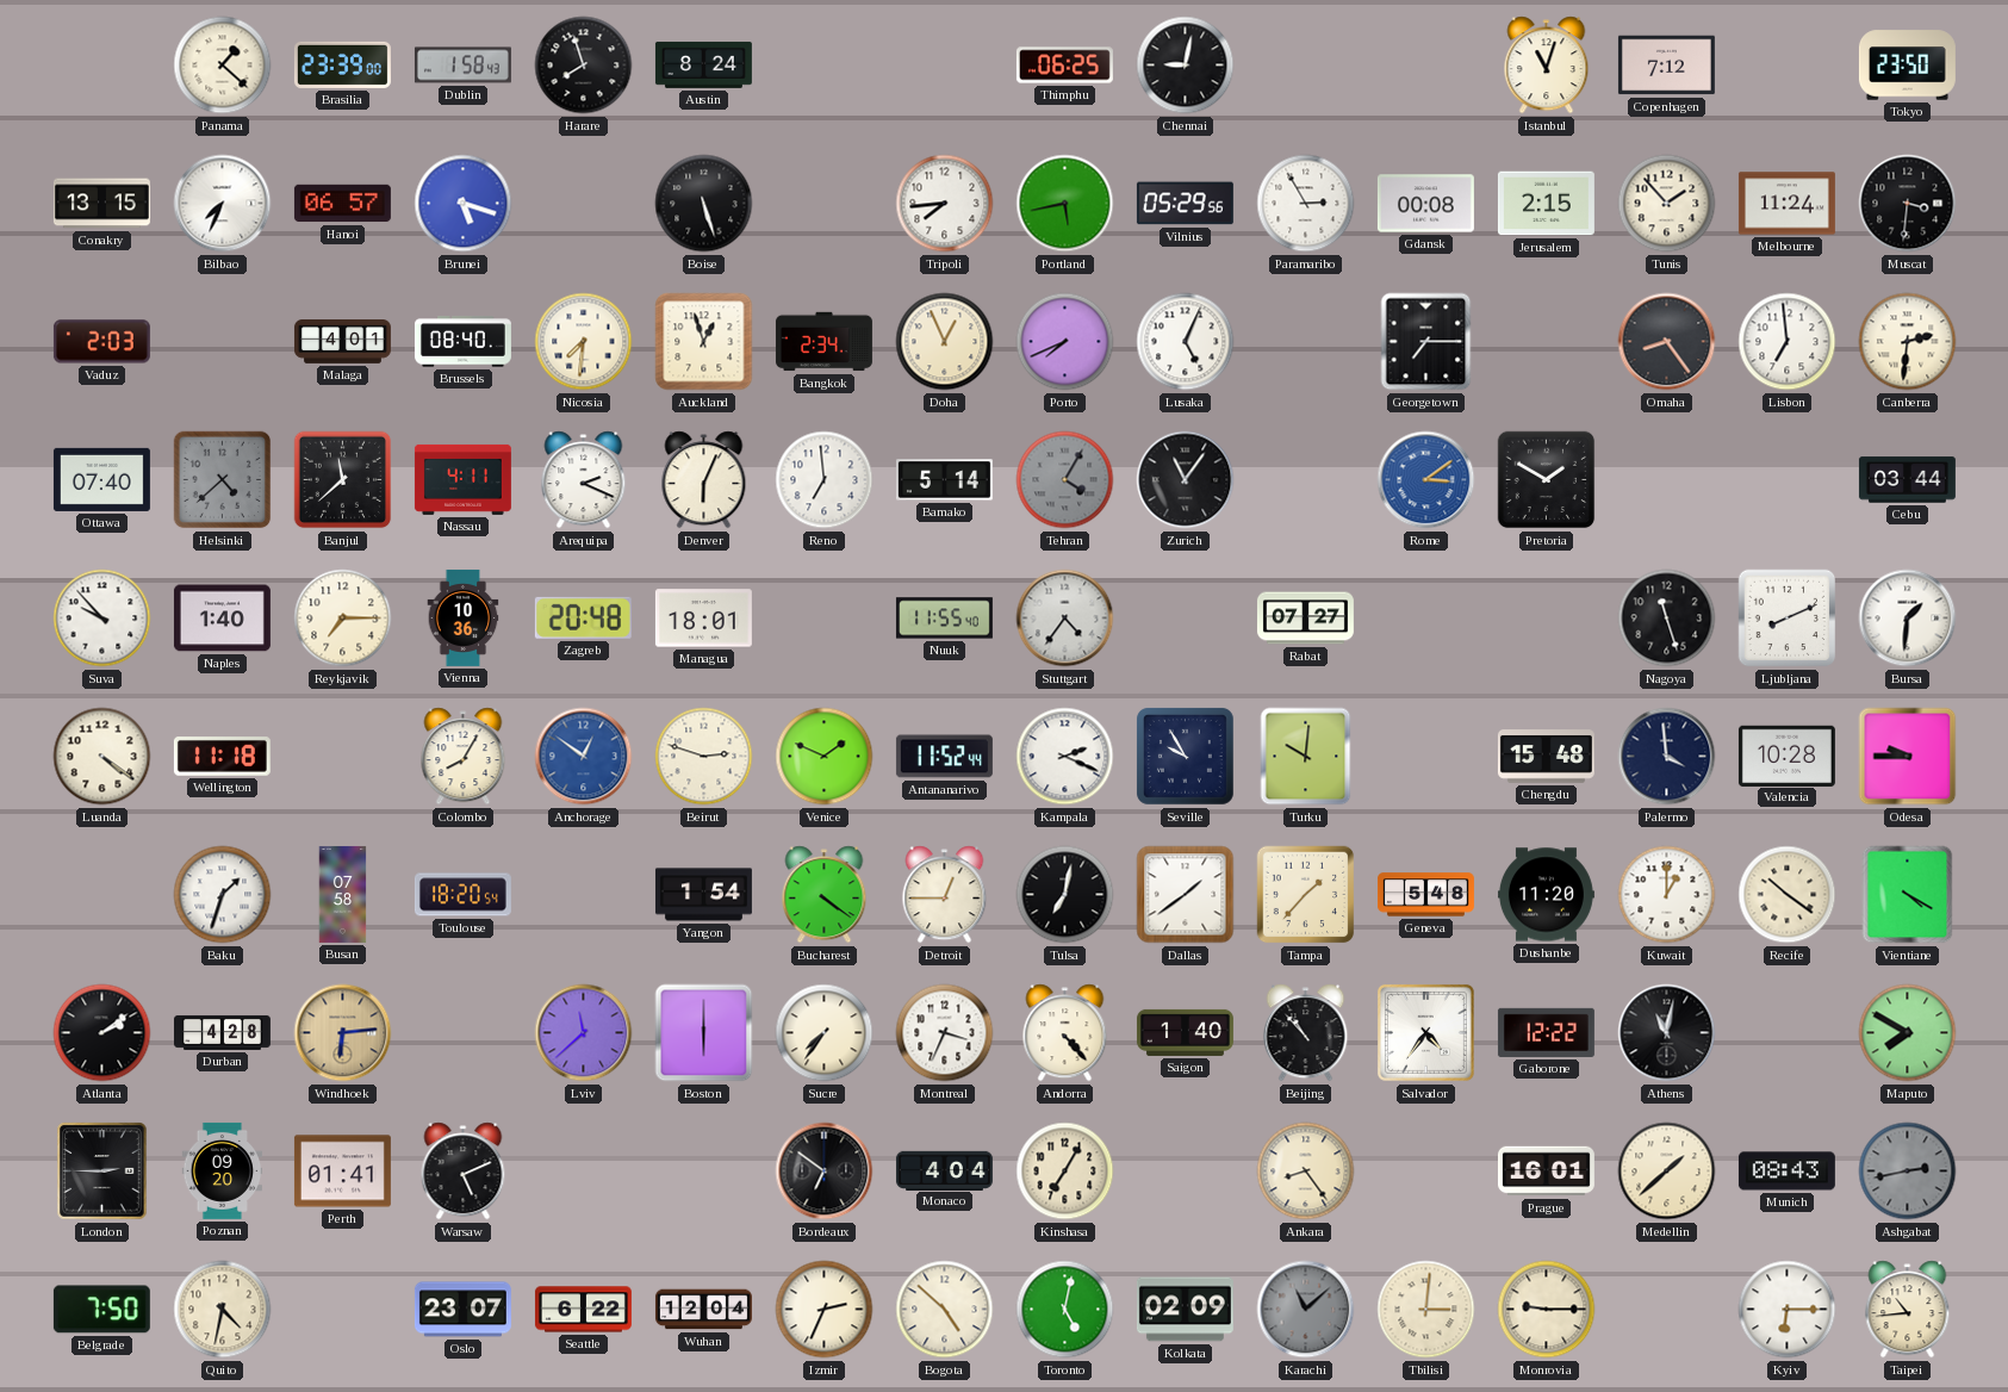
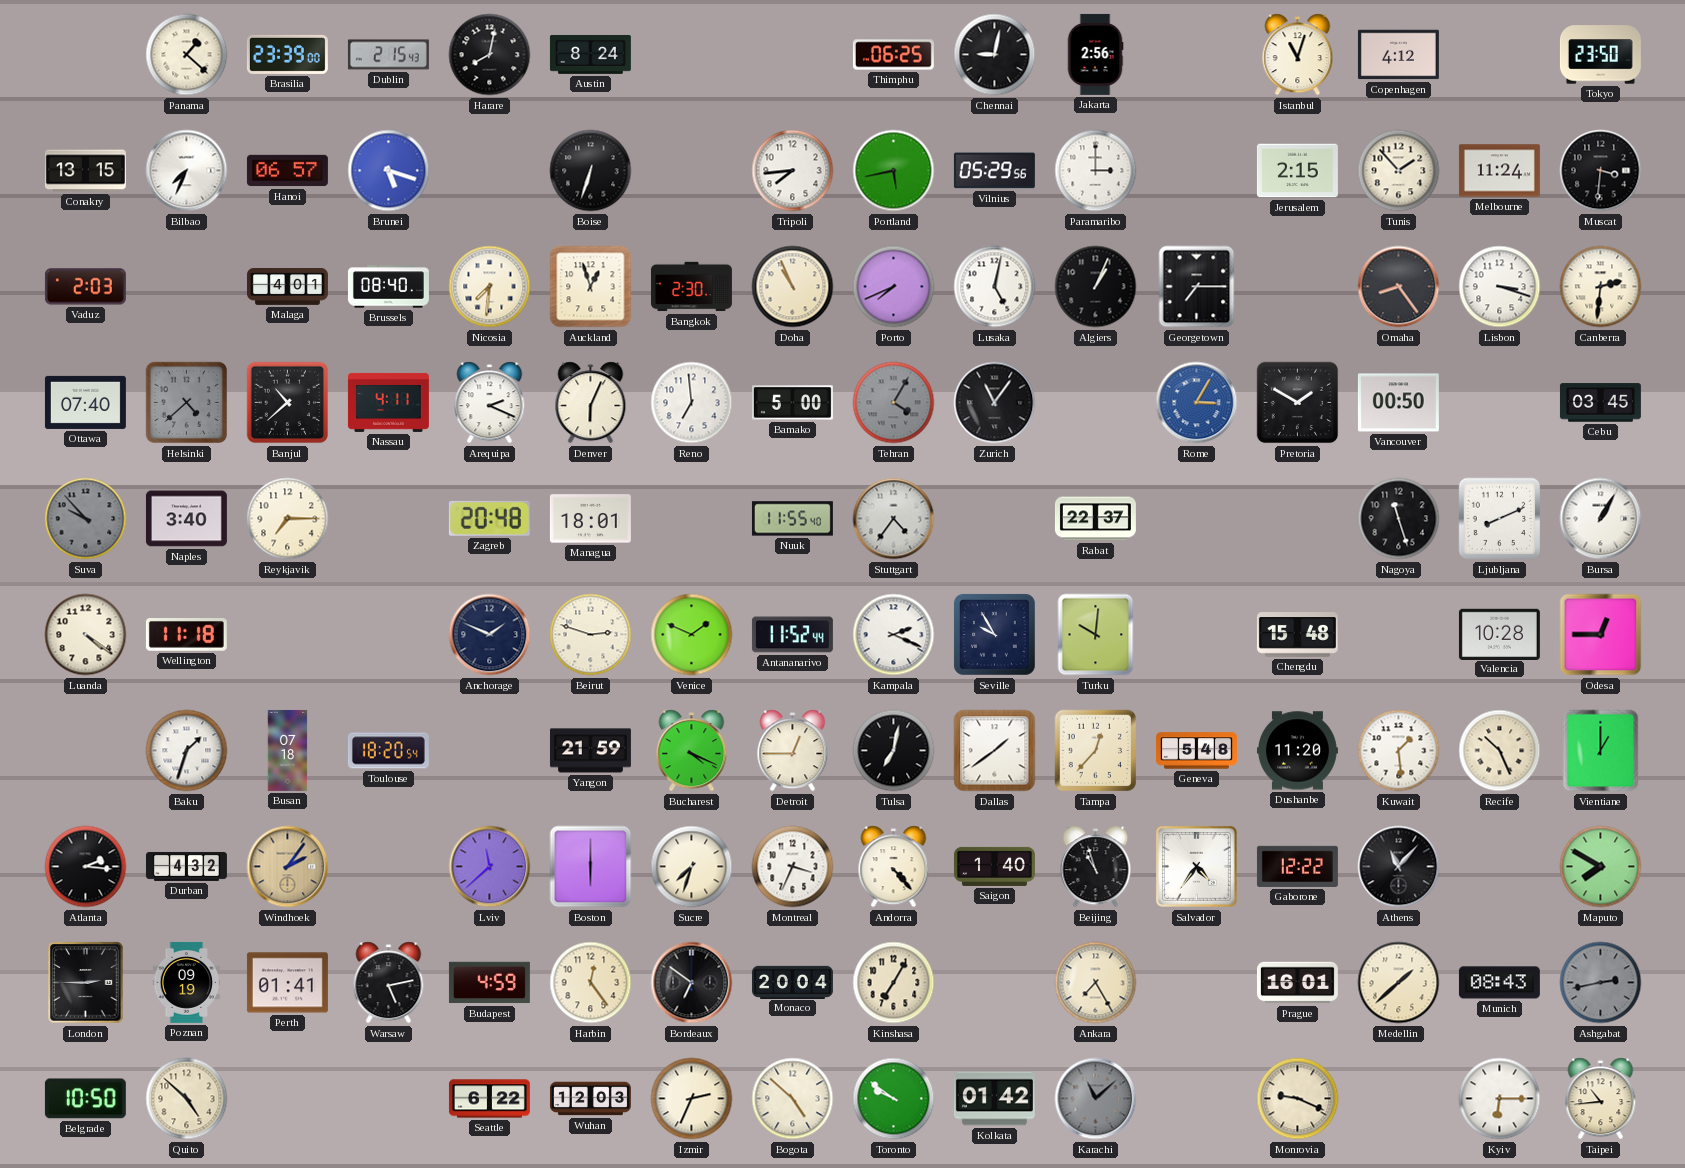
Dublin: 1:58 -> 2:15
Harare: 7:57 -> 8:02
Jakarta: none -> 2:56
Copenhagen: 7:12 -> 4:12
Boise: 5:27 -> 6:33
Paramaribo: 2:55 -> 3:00
Gdansk: 00:08 -> none
Bangkok: 2:34 -> 2:30
Doha: 12:56 -> 10:56
Lusaka: 5:04 -> 5:02
Algiers: none -> 1:04
Lisbon: 6:59 -> 3:18
Banjul: 11:38 -> 10:38
Bamako: 5:14 -> 5:00
Rome: 3:09 -> 3:05
Vancouver: none -> 00:50
Cebu: 03:44 -> 03:45
Suva dial: white -> grey
Naples: 1:40 -> 3:40
Vienna: 10:36 -> none
Rabat: 07:27 -> 22:37
Bursa: 1:31 -> 1:05
Colombo: 8:05 -> none
Anchorage: 12:51 -> 1:49
Anchorage dial: blue -> navy
Palermo: 3:59 -> none
Odesa: 9:45 -> 12:45
Busan: 07:58 -> 07:18
Yangon: 1:54 -> 21:59
Bucharest: 4:21 -> 4:19
Tampa: 1:37 -> 12:37
Kuwait: 1:00 -> 1:29
Recife: 10:21 -> 10:26
Vientiane: 4:20 -> 1:00
Atlanta: 2:09 -> 2:16
Durban: 4:28 -> 4:32
Windhoek: 6:14 -> 2:06
Sucre: 7:36 -> 7:33
Beijing: 10:53 -> 10:57
Athens: 11:02 -> 11:07
Poznan: 09:20 -> 09:19
Warsaw: 5:11 -> 5:13
Budapest: none -> 4:59
Harbin: none -> 12:24
Monaco: 4:04 -> 20:04
Ankara: 8:24 -> 7:25
Belgrade: 7:50 -> 10:50
Quito: 4:32 -> 4:52
Oslo: 23:07 -> none
Wuhan: 12:04 -> 12:03
Toronto: 5:02 -> 9:51
Kolkata: 02:09 -> 01:42
Tbilisi: 3:01 -> none
Monrovia: 9:15 -> 9:19
